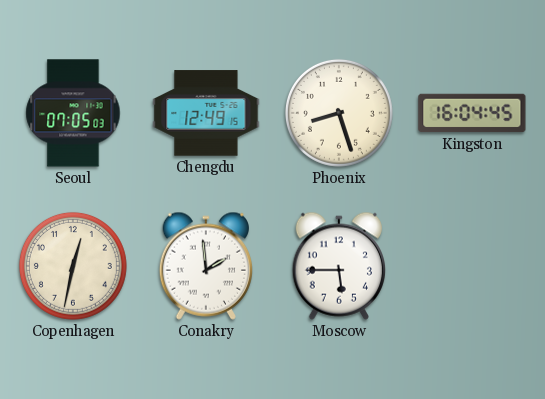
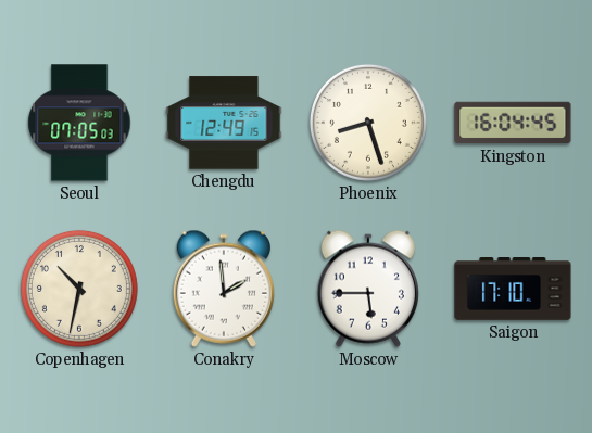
Copenhagen: 12:32 -> 10:32
Saigon: none -> 17:10
